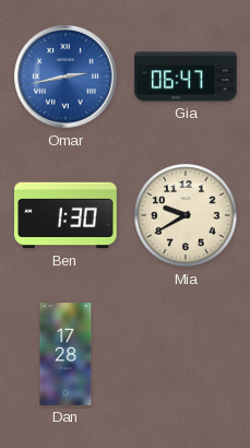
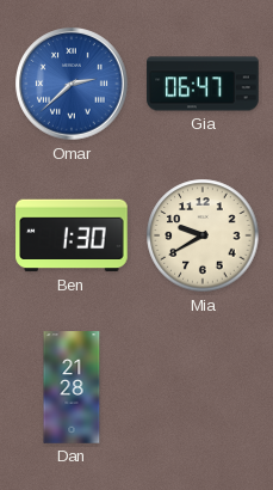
Omar: 2:43 -> 2:38
Dan: 17:28 -> 21:28
